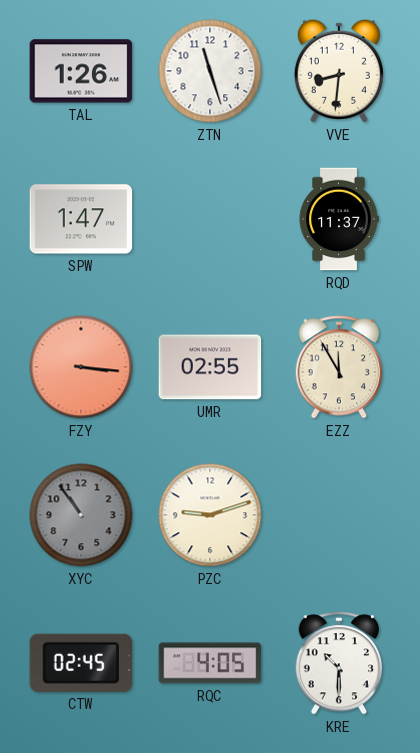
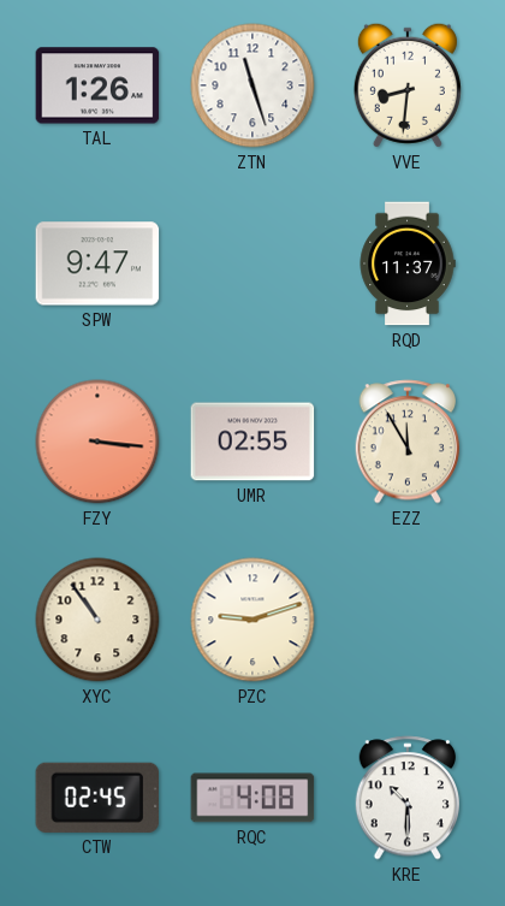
SPW: 1:47 -> 9:47
XYC dial: grey -> cream
RQC: 4:05 -> 4:08
